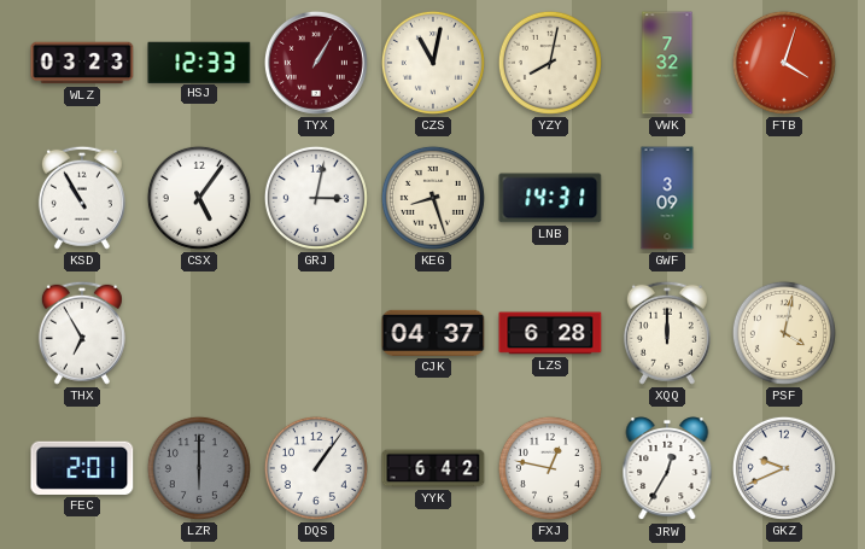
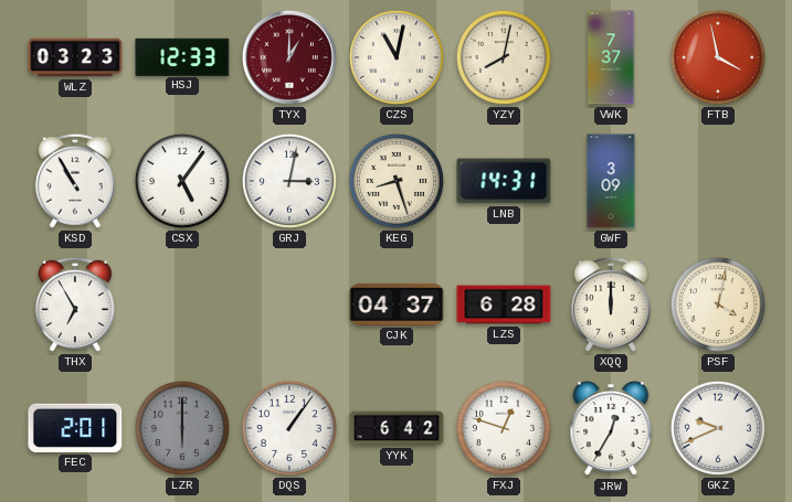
TYX: 1:05 -> 1:00
VWK: 7:32 -> 7:37
FTB: 4:03 -> 3:58
FXJ: 12:47 -> 12:48
